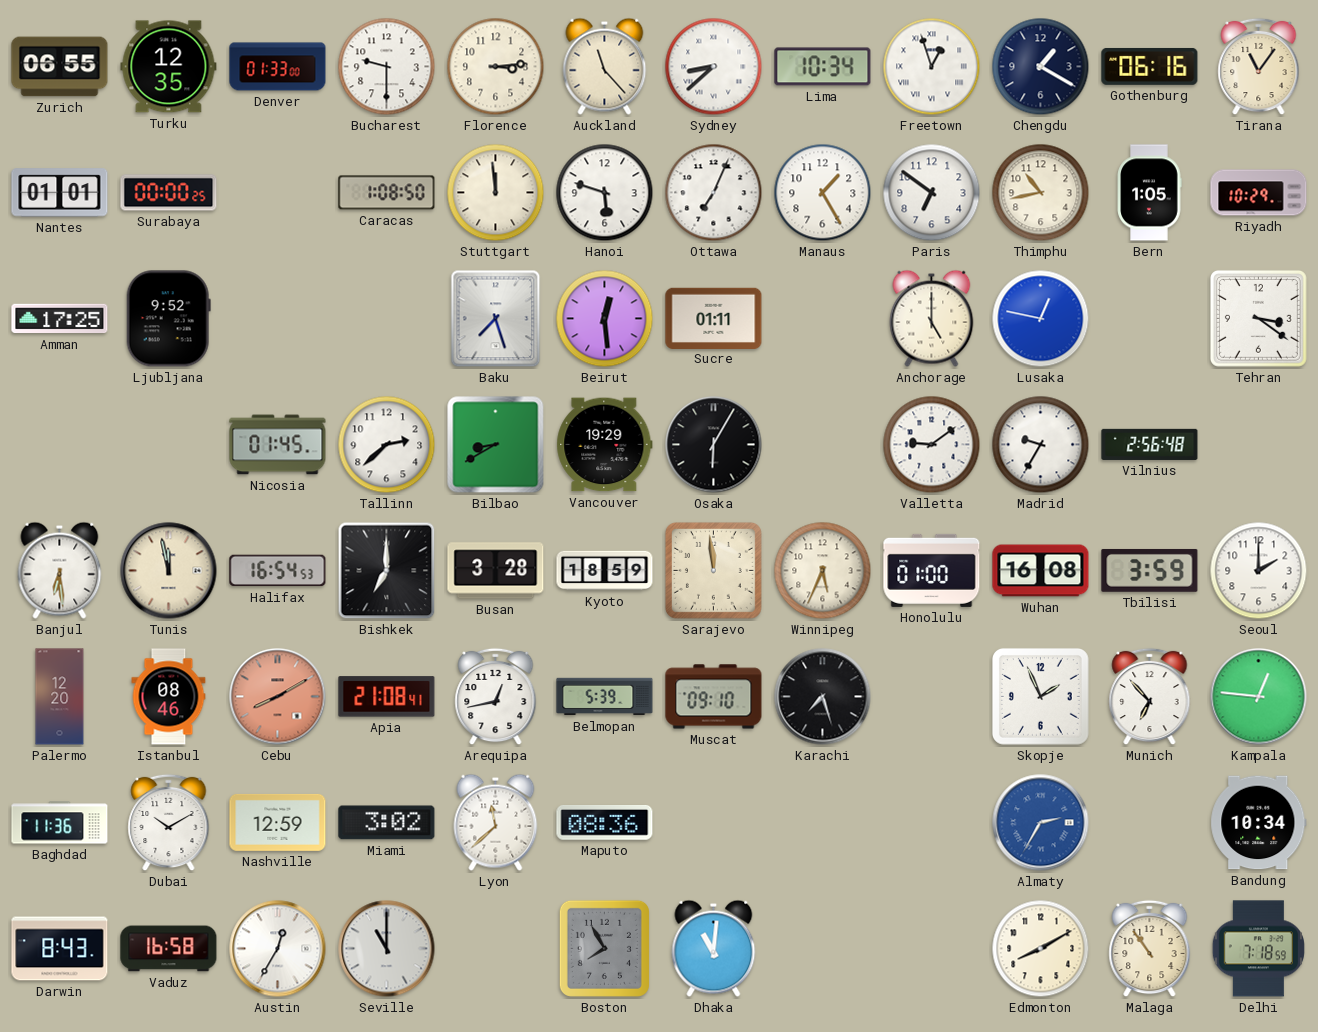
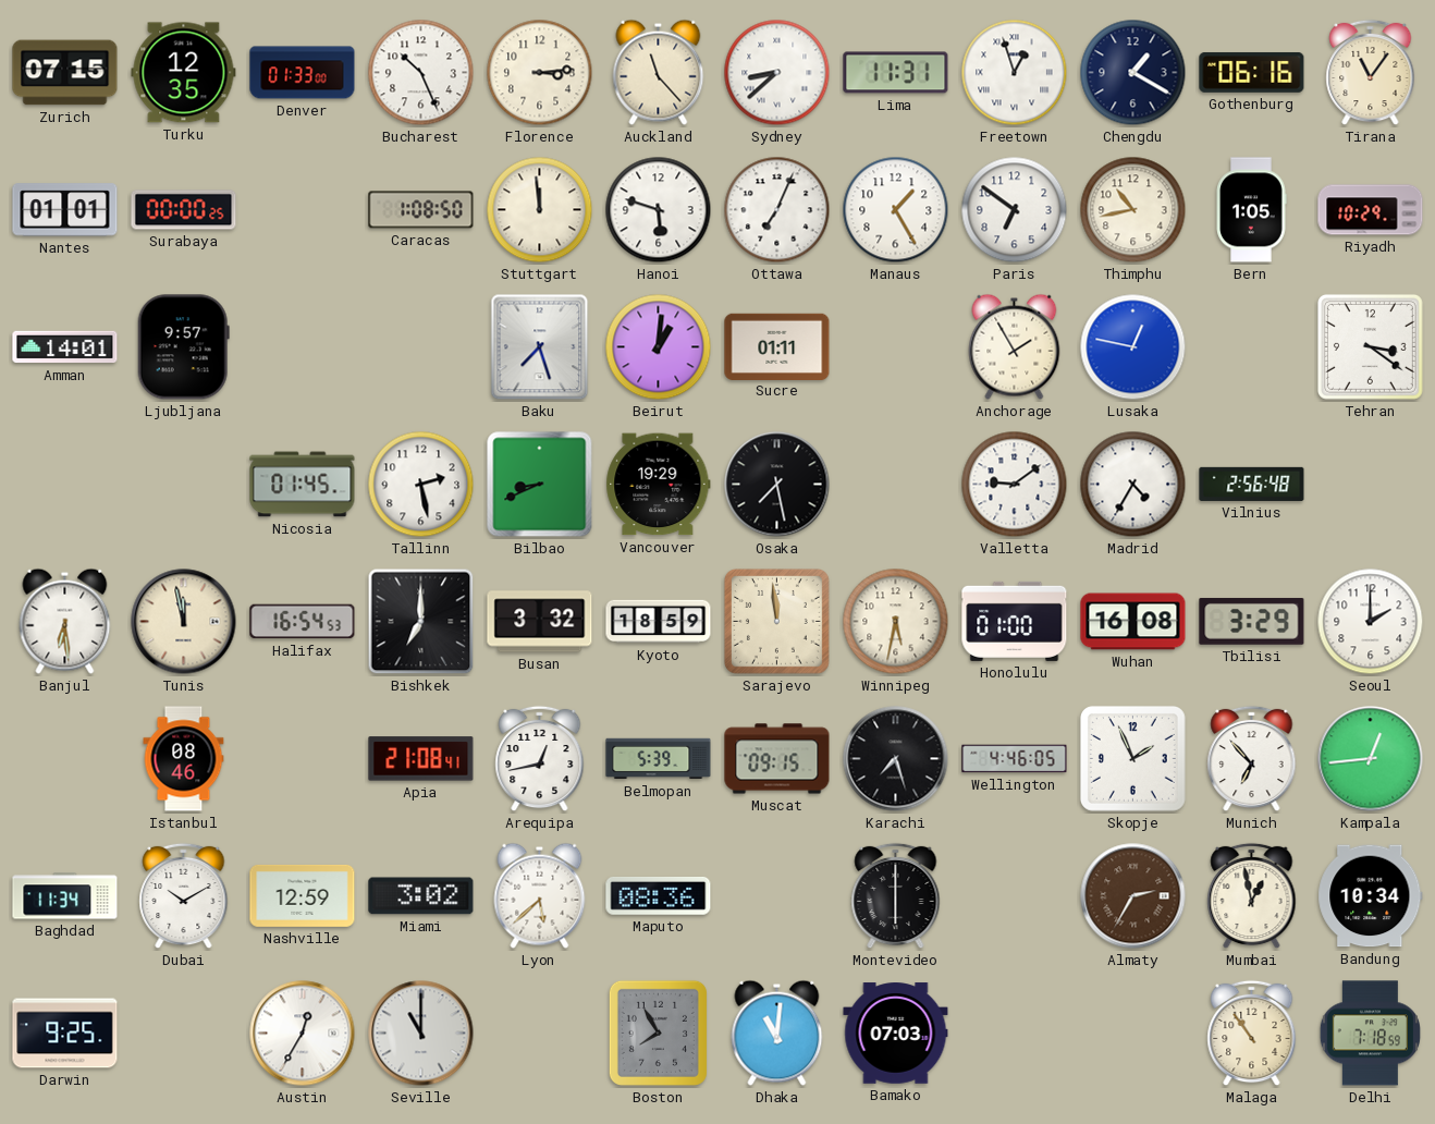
Zurich: 06:55 -> 07:15
Bucharest: 9:30 -> 10:26
Lima: 10:34 -> 11:31
Amman: 17:25 -> 14:01
Ljubljana: 9:52 -> 9:57
Beirut: 12:29 -> 1:01
Anchorage: 5:00 -> 1:55
Tallinn: 2:38 -> 2:28
Bilbao: 8:40 -> 8:41
Osaka: 6:05 -> 7:28
Madrid: 9:35 -> 4:35
Busan: 3:28 -> 3:32
Winnipeg: 5:34 -> 5:32
Tbilisi: 3:59 -> 3:29
Palermo: 12:20 -> none
Cebu: 8:10 -> none
Muscat: 09:10 -> 09:15
Wellington: none -> 4:46
Kampala: 12:46 -> 12:44
Baghdad: 11:36 -> 11:34
Lyon: 11:38 -> 5:38
Montevideo: none -> 6:00
Almaty dial: blue -> brown
Mumbai: none -> 12:58
Darwin: 8:43 -> 9:25
Vaduz: 16:58 -> none
Bamako: none -> 07:03
Edmonton: 8:10 -> none
